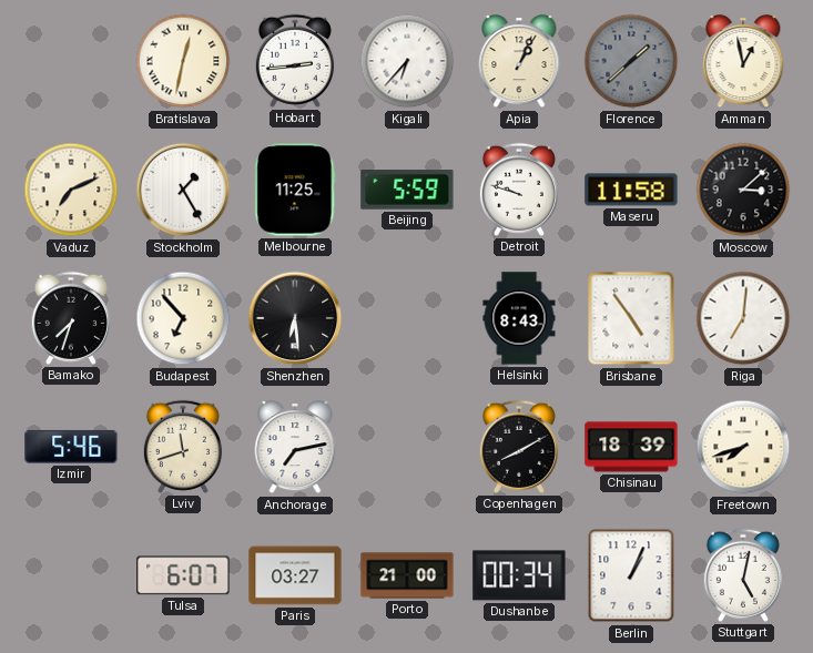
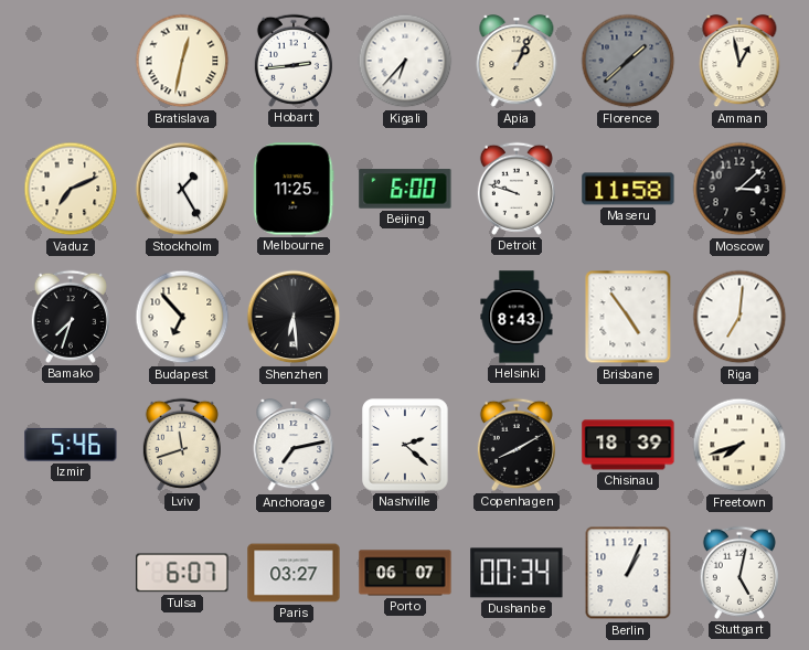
Beijing: 5:59 -> 6:00
Nashville: none -> 2:22
Porto: 21:00 -> 06:07
